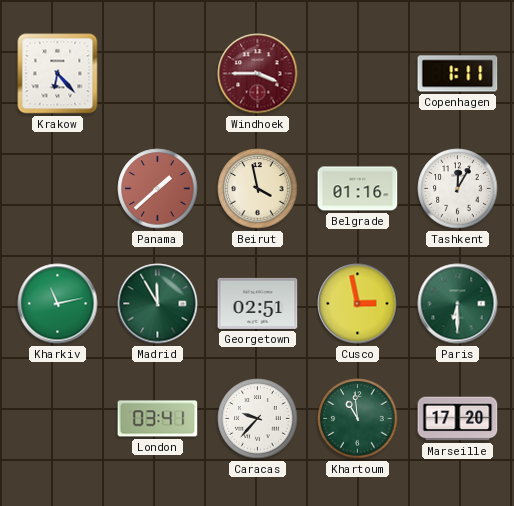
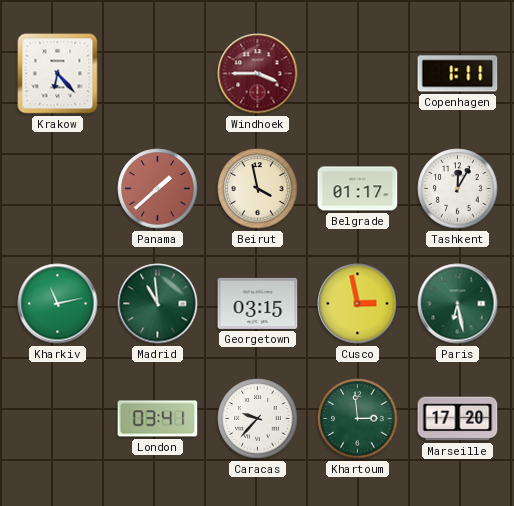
Belgrade: 01:16 -> 01:17
Madrid: 11:55 -> 10:59
Georgetown: 02:51 -> 03:15
Paris: 6:30 -> 6:28
Khartoum: 10:59 -> 2:59
